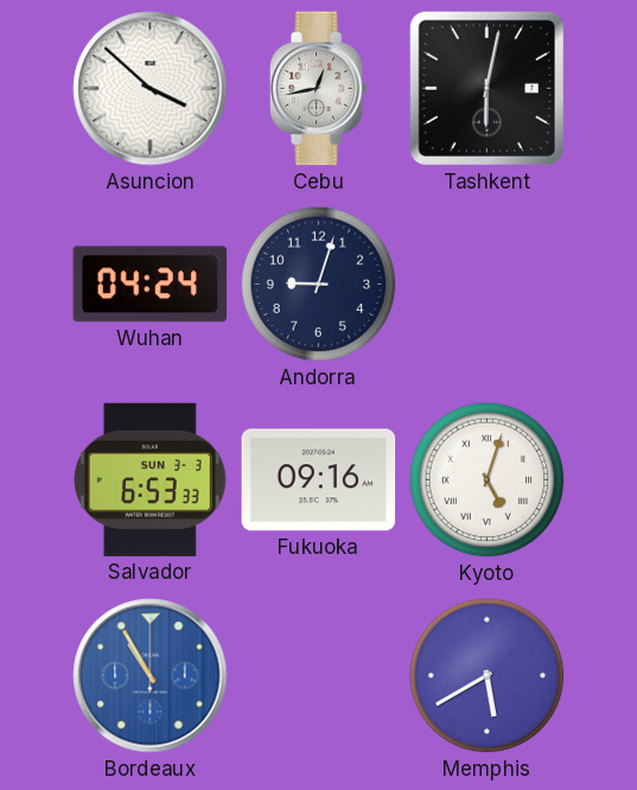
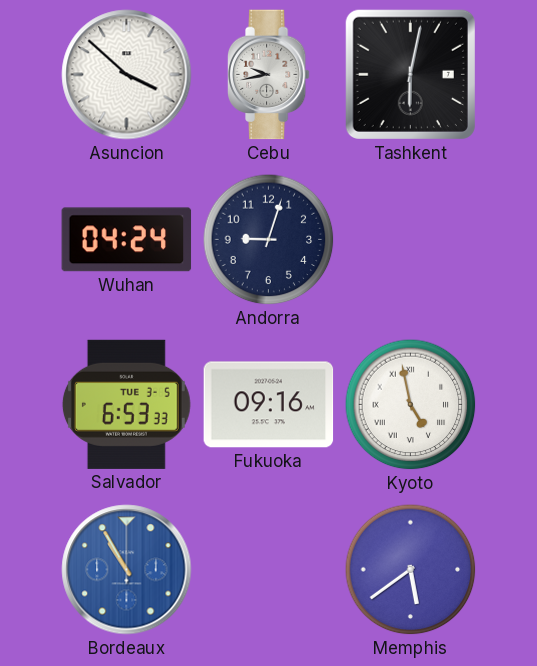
Cebu: 12:43 -> 9:43
Salvador date: SUN 3-3 -> TUE 3-5
Kyoto: 5:03 -> 4:58
Memphis: 5:40 -> 5:39
